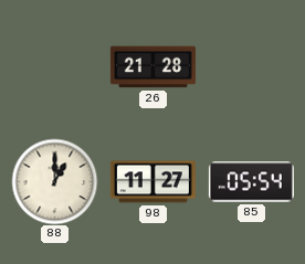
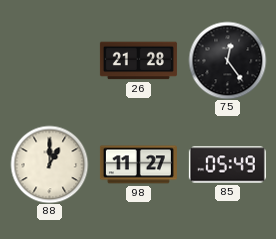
75: none -> 12:24
85: 05:54 -> 05:49
